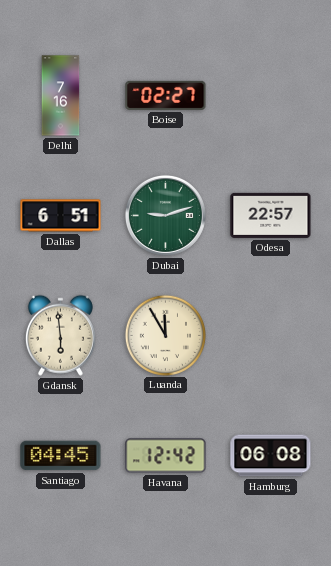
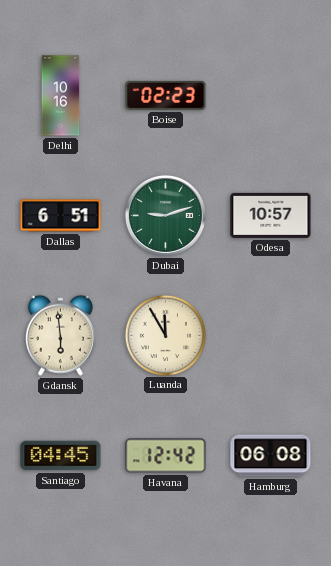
Delhi: 7:16 -> 10:16
Boise: 02:27 -> 02:23
Odesa: 22:57 -> 10:57
